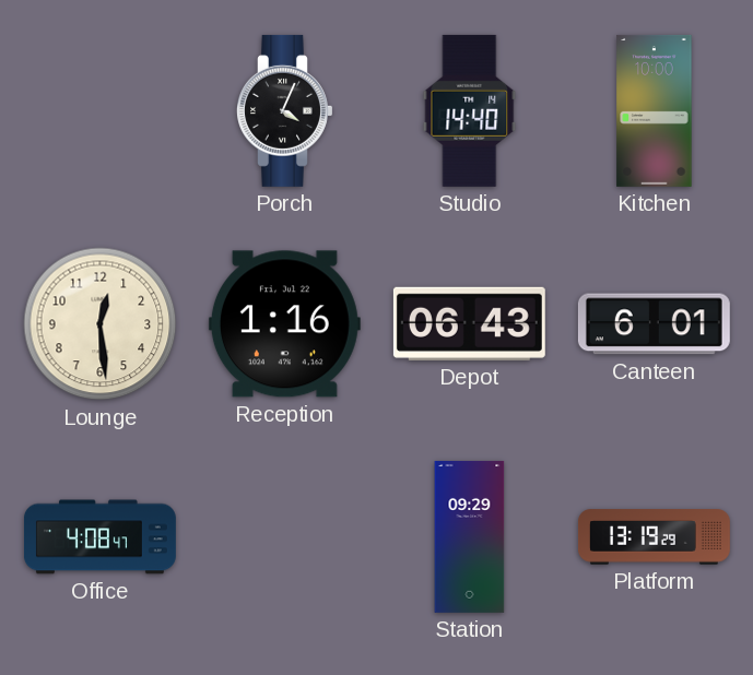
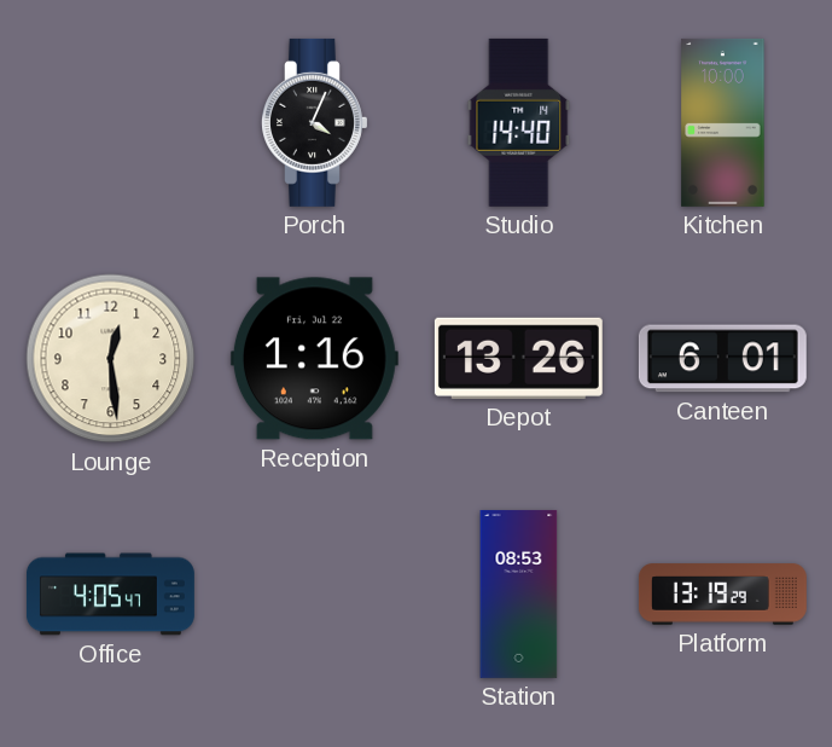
Depot: 06:43 -> 13:26
Office: 4:08 -> 4:05
Station: 09:29 -> 08:53
